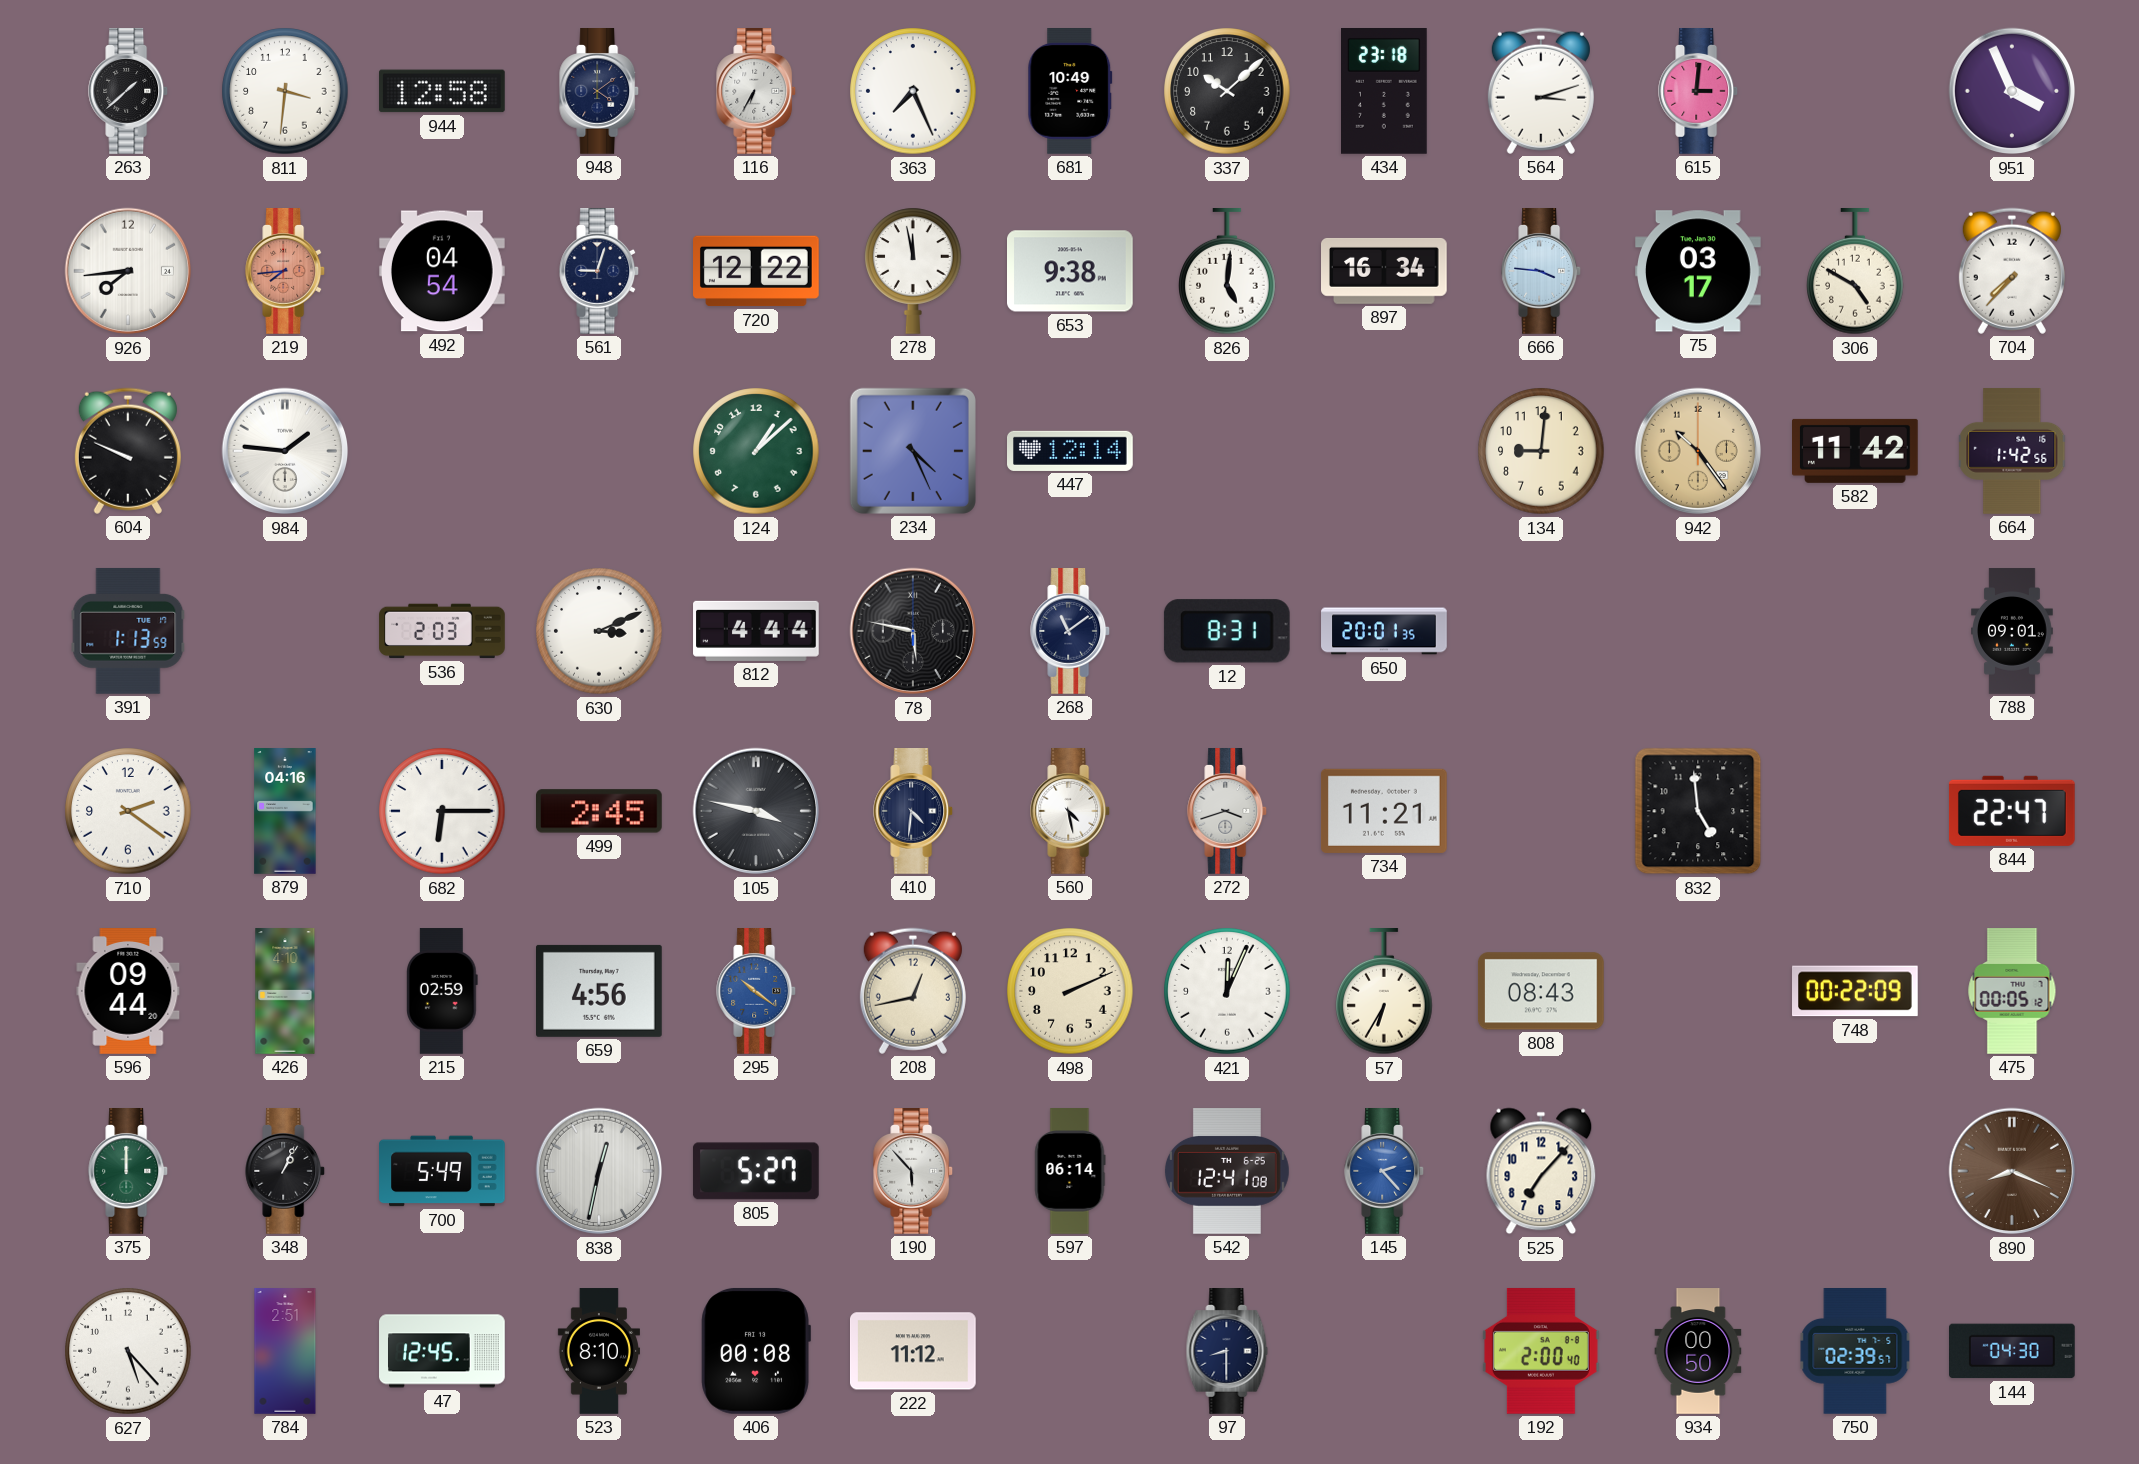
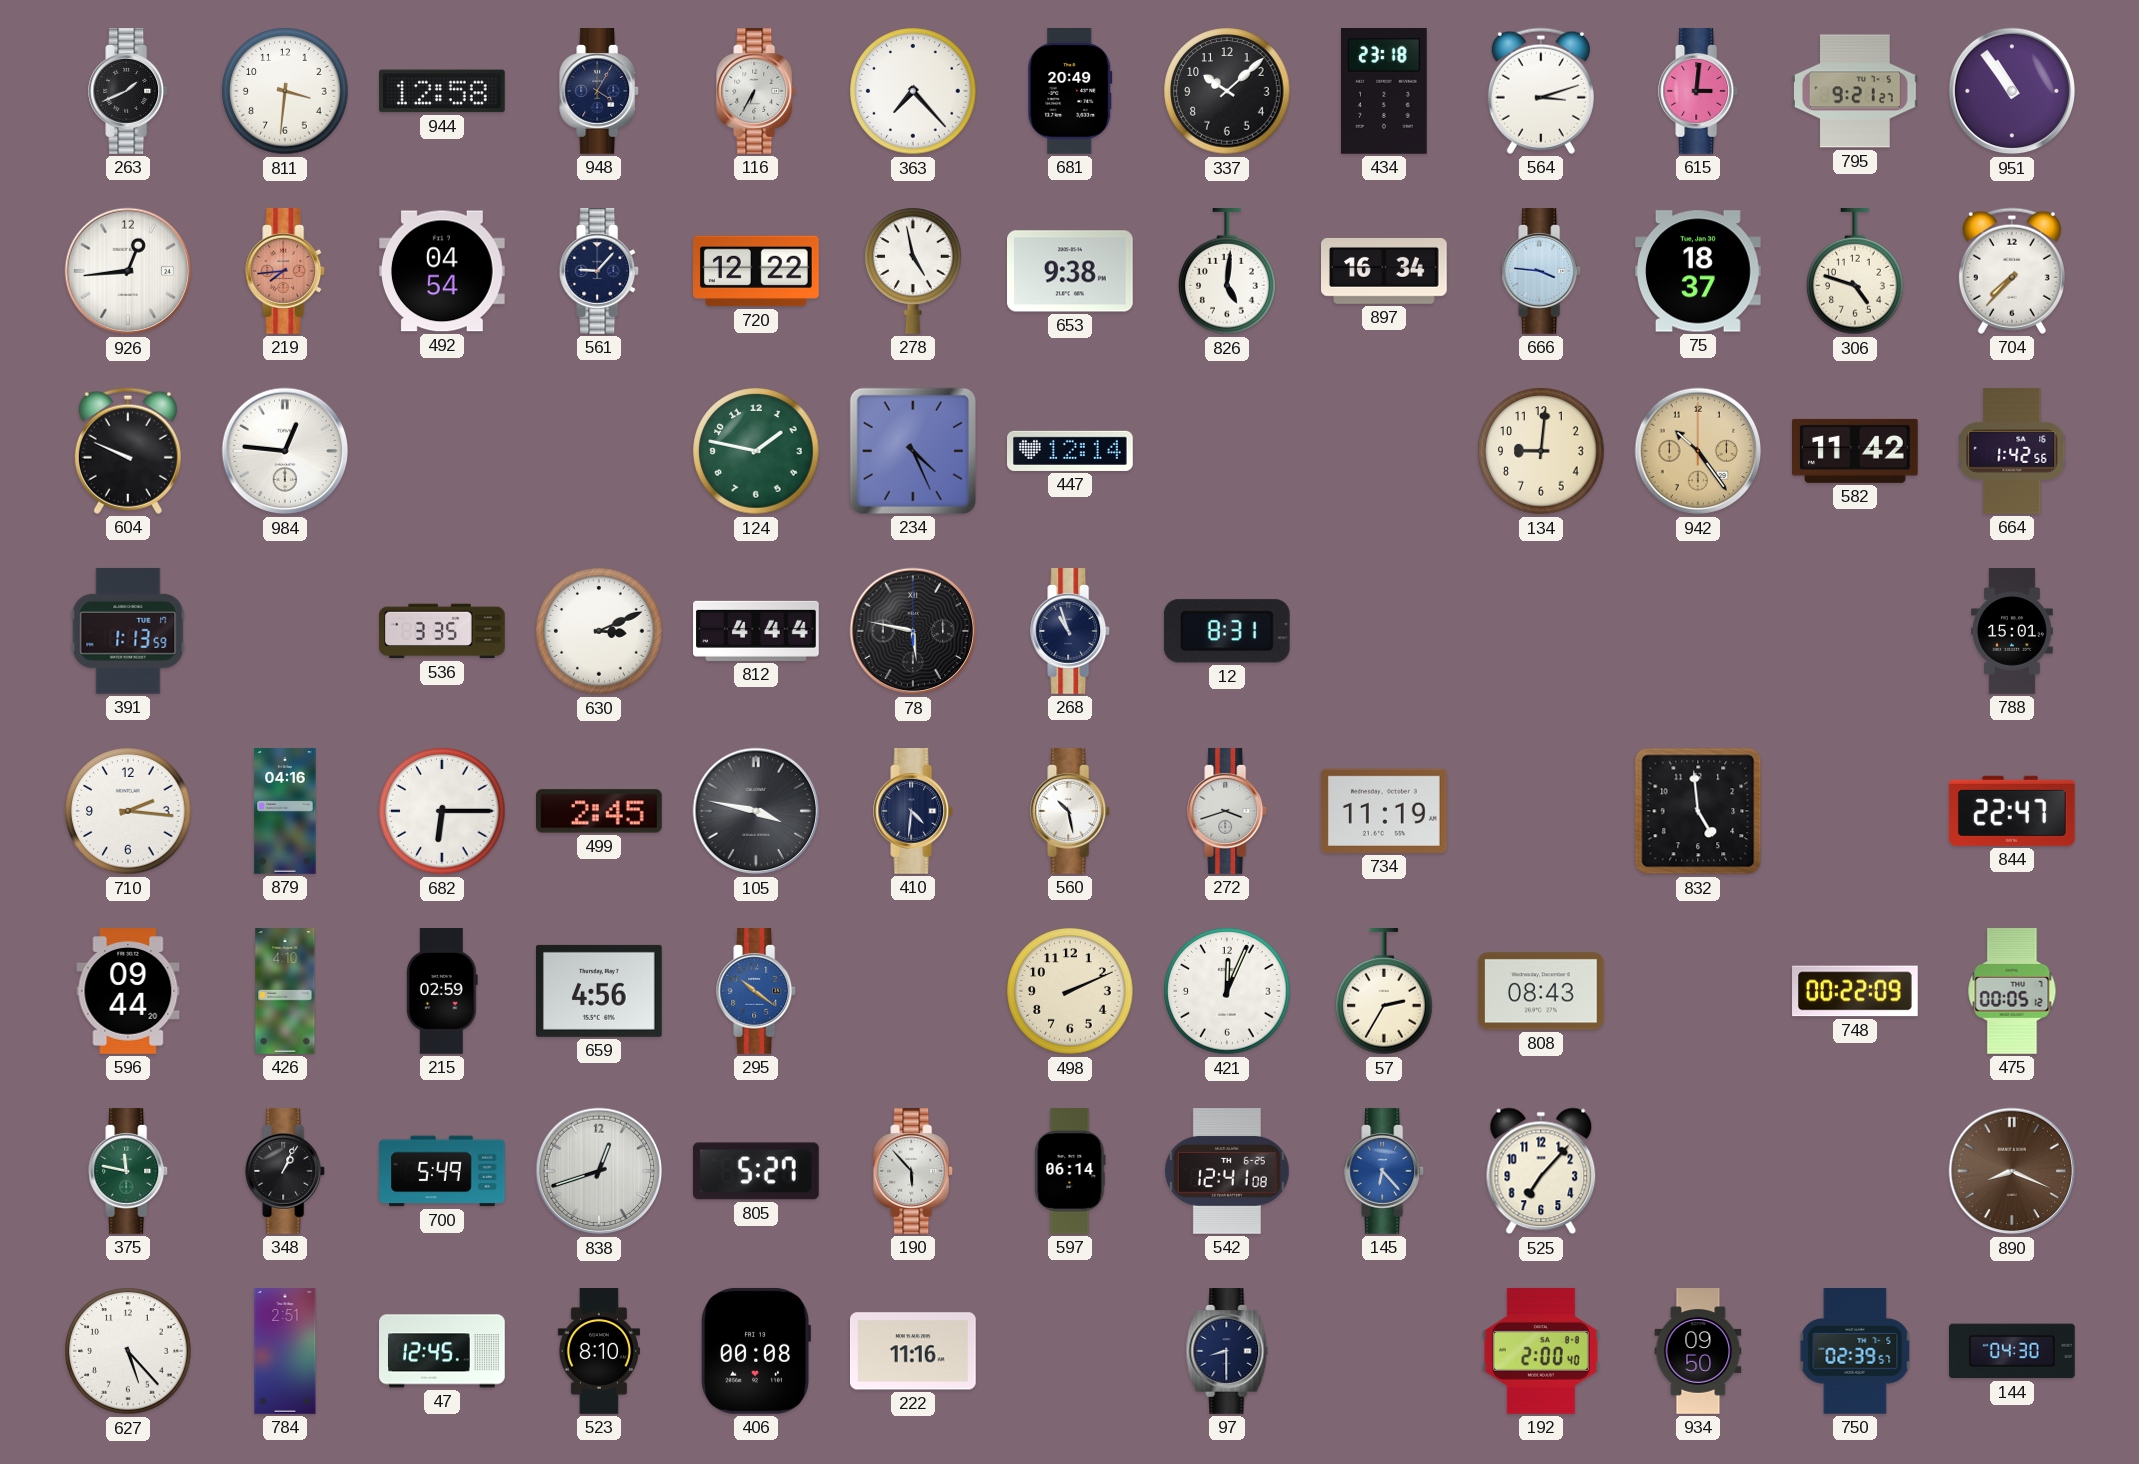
263: 1:38 -> 1:41
948: 4:09 -> 4:05
363: 7:26 -> 7:23
681: 10:49 -> 20:49
795: none -> 9:21
951: 3:56 -> 10:54
926: 7:44 -> 12:44
561: 9:03 -> 9:07
278: 11:58 -> 4:58
75: 03:17 -> 18:37
306: 4:50 -> 4:48
984: 1:46 -> 12:46
124: 1:08 -> 1:47
536: 2:03 -> 3:35
268: 11:09 -> 10:57
650: 20:01 -> none
788: 09:01 -> 15:01
710: 2:21 -> 2:16
560: 4:28 -> 10:28
734: 11:21 -> 11:19
208: 12:43 -> none
57: 6:35 -> 2:35
375: 12:00 -> 11:47
838: 12:32 -> 12:42
145: 2:23 -> 6:23
222: 11:12 -> 11:16
934: 00:50 -> 09:50
